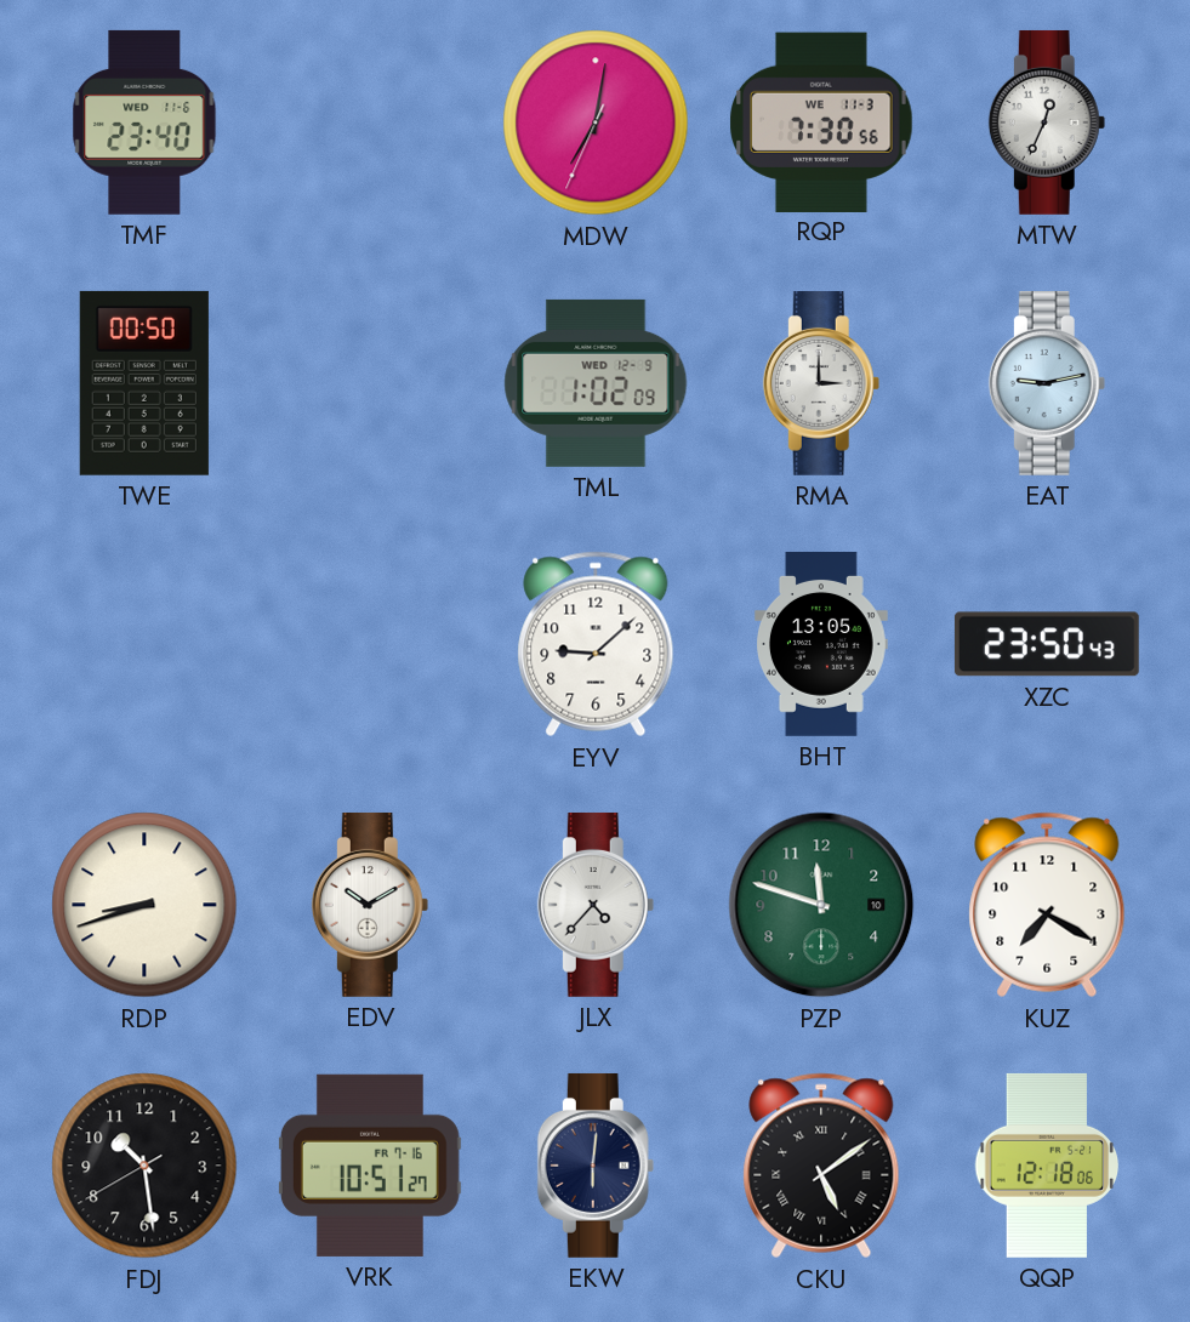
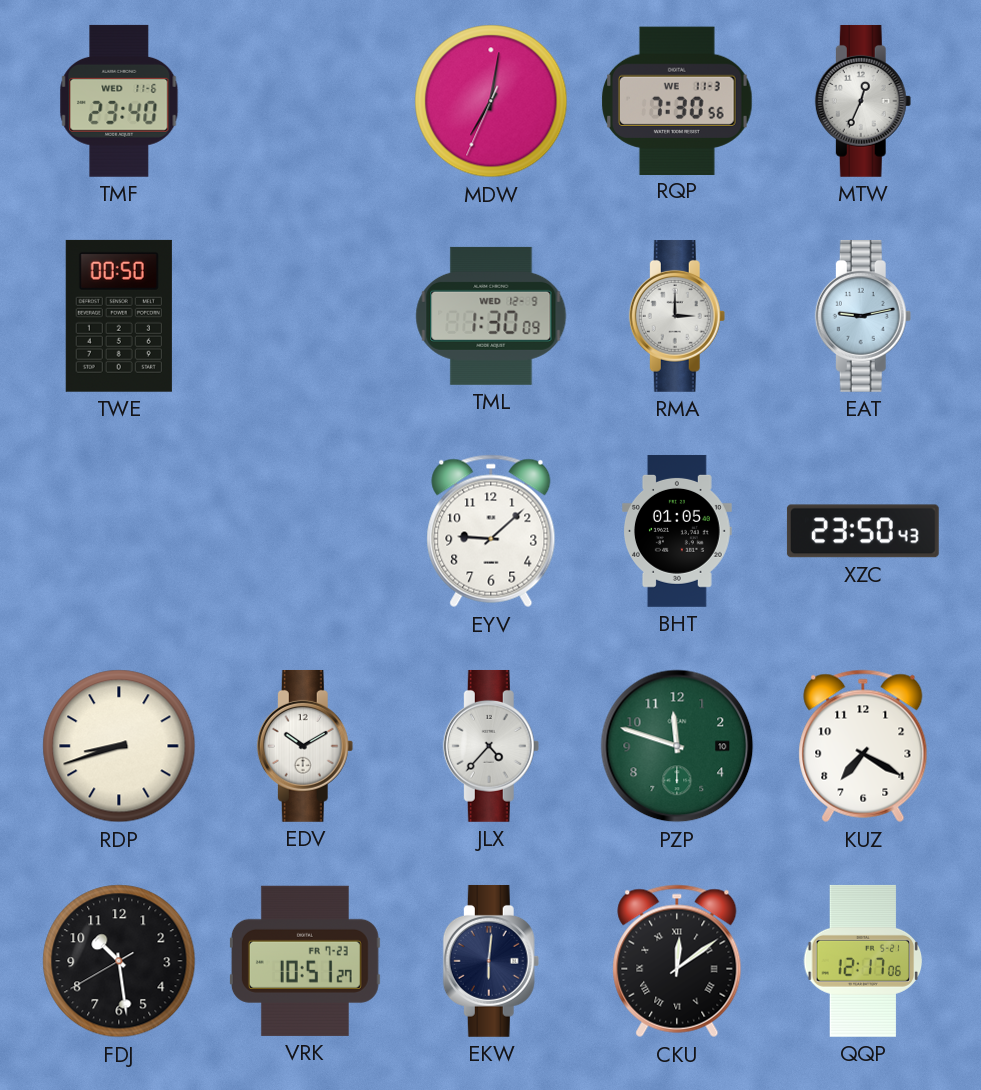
TML: 1:02 -> 1:30
BHT: 13:05 -> 01:05
VRK date: FR 7-16 -> FR 7-23
CKU: 5:09 -> 12:09
QQP: 12:18 -> 12:17
